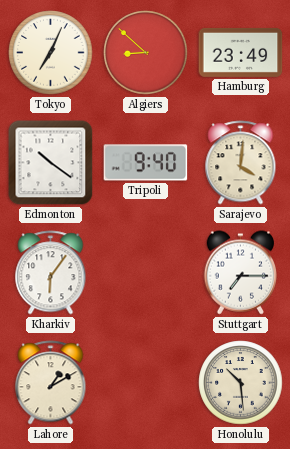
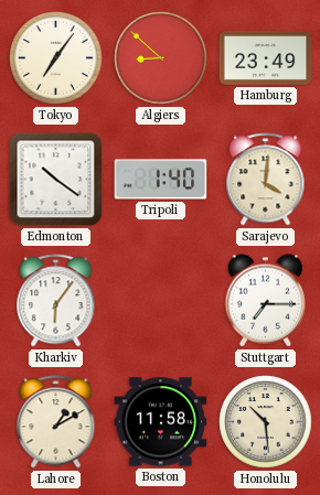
Tokyo: 7:04 -> 7:06
Tripoli: 9:40 -> 1:40
Boston: none -> 11:58
